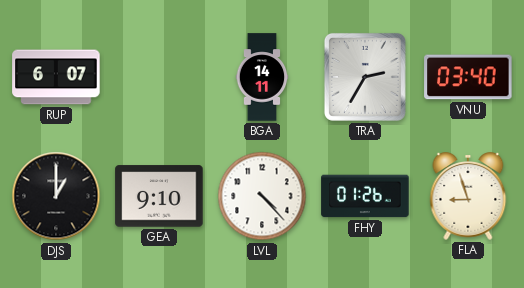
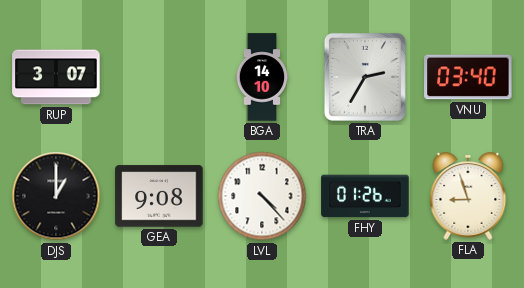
RUP: 6:07 -> 3:07
BGA: 14:11 -> 14:10
GEA: 9:10 -> 9:08
